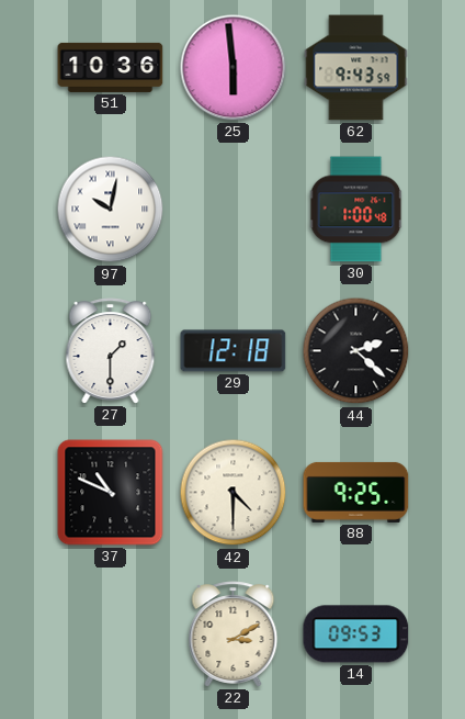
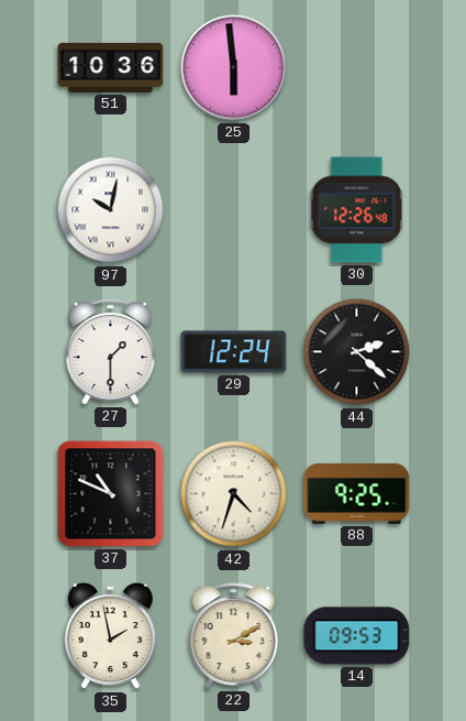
62: 9:43 -> none
30: 1:00 -> 12:26
29: 12:18 -> 12:24
42: 4:30 -> 4:33
35: none -> 1:58
